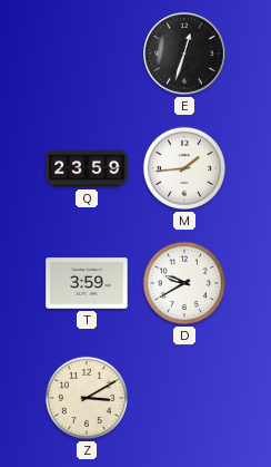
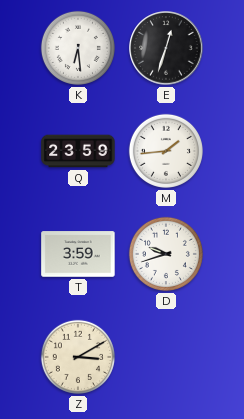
K: none -> 6:29
D: 9:40 -> 9:42
